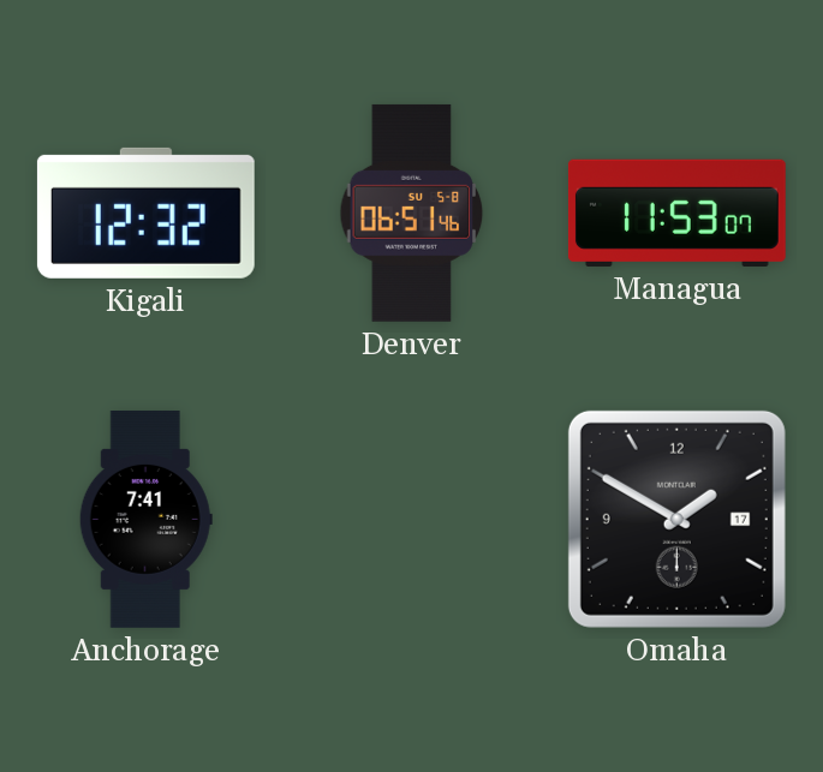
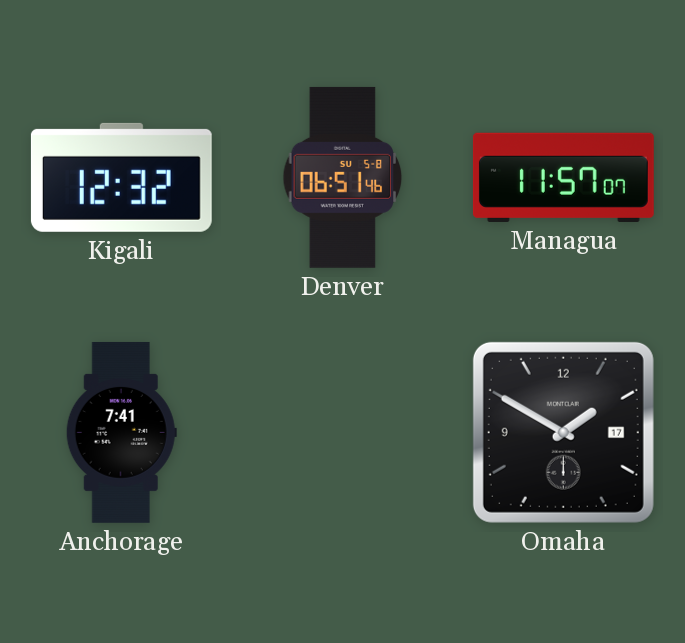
Managua: 11:53 -> 11:57
